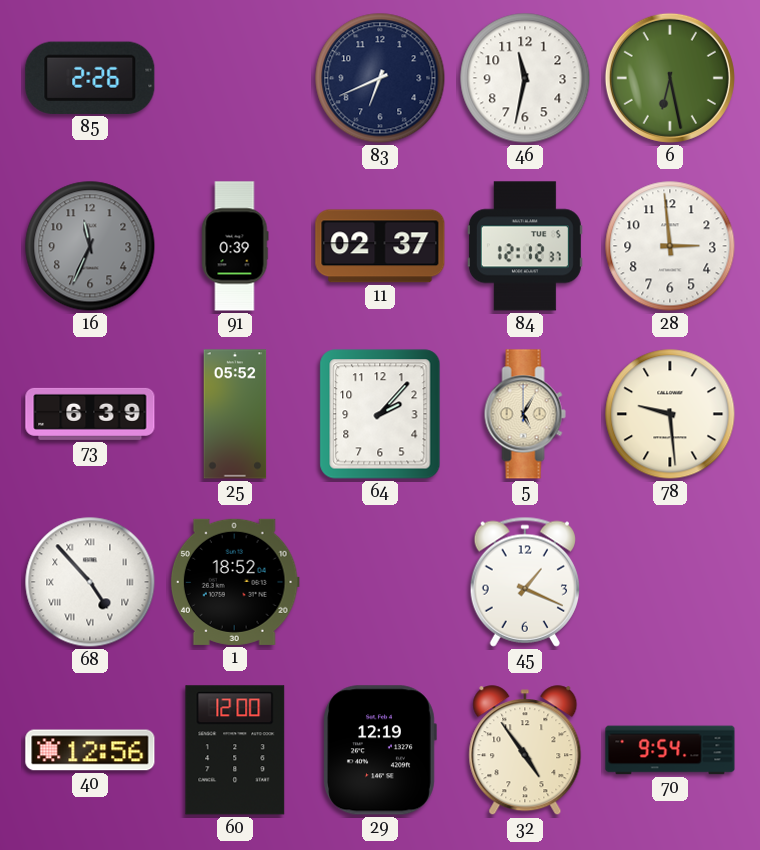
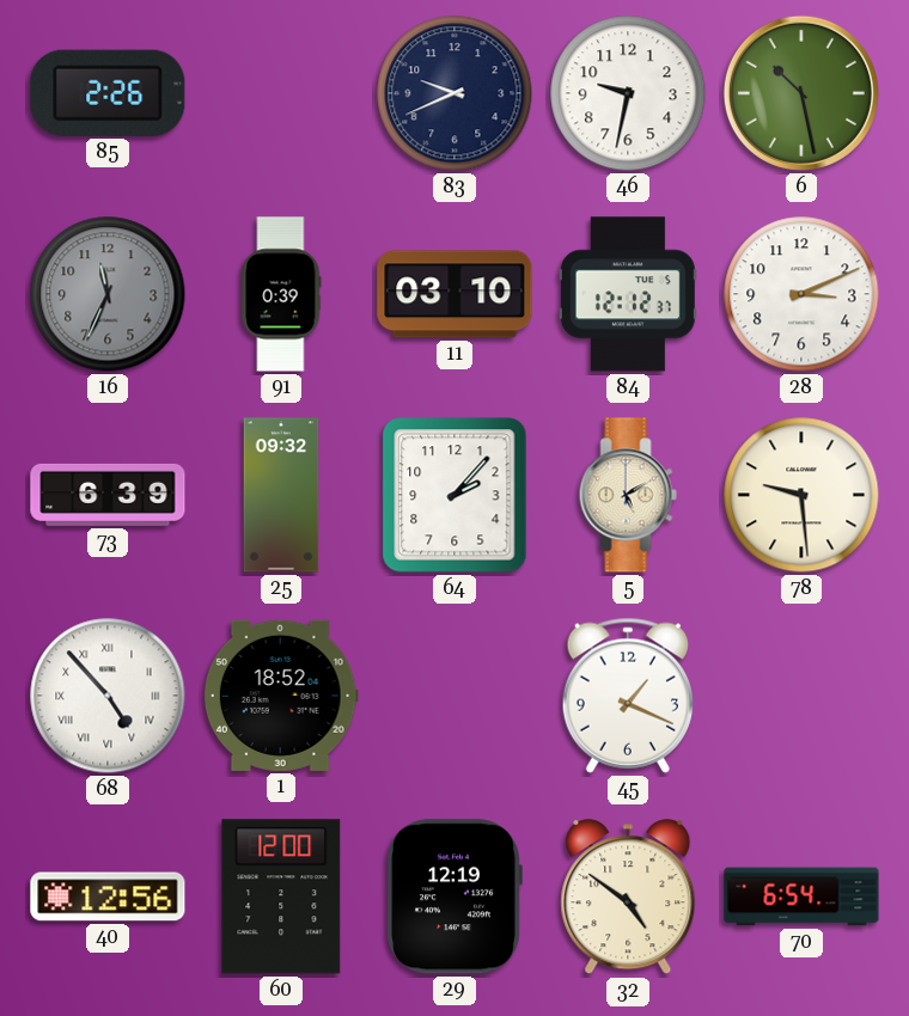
83: 6:41 -> 9:41
46: 11:32 -> 9:32
6: 6:28 -> 10:28
11: 02:37 -> 03:10
28: 2:59 -> 3:11
25: 05:52 -> 09:32
5: 5:05 -> 5:10
32: 4:54 -> 4:51
70: 9:54 -> 6:54
